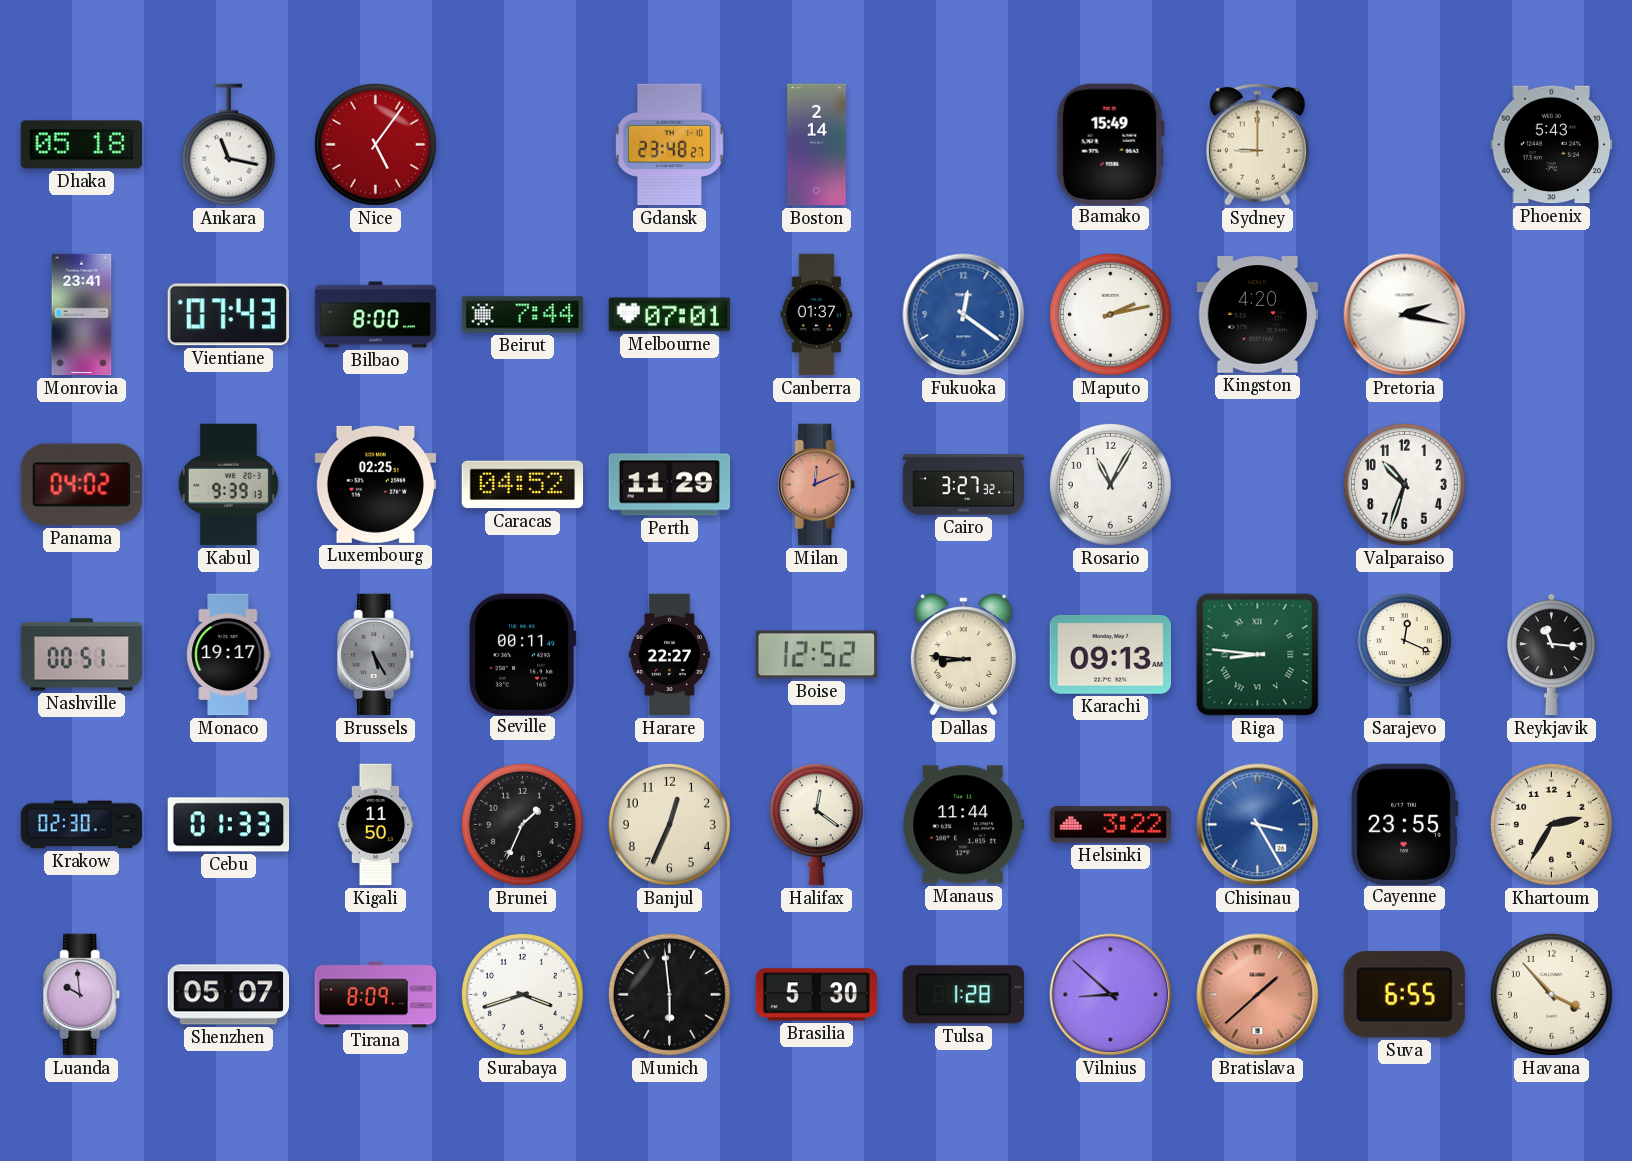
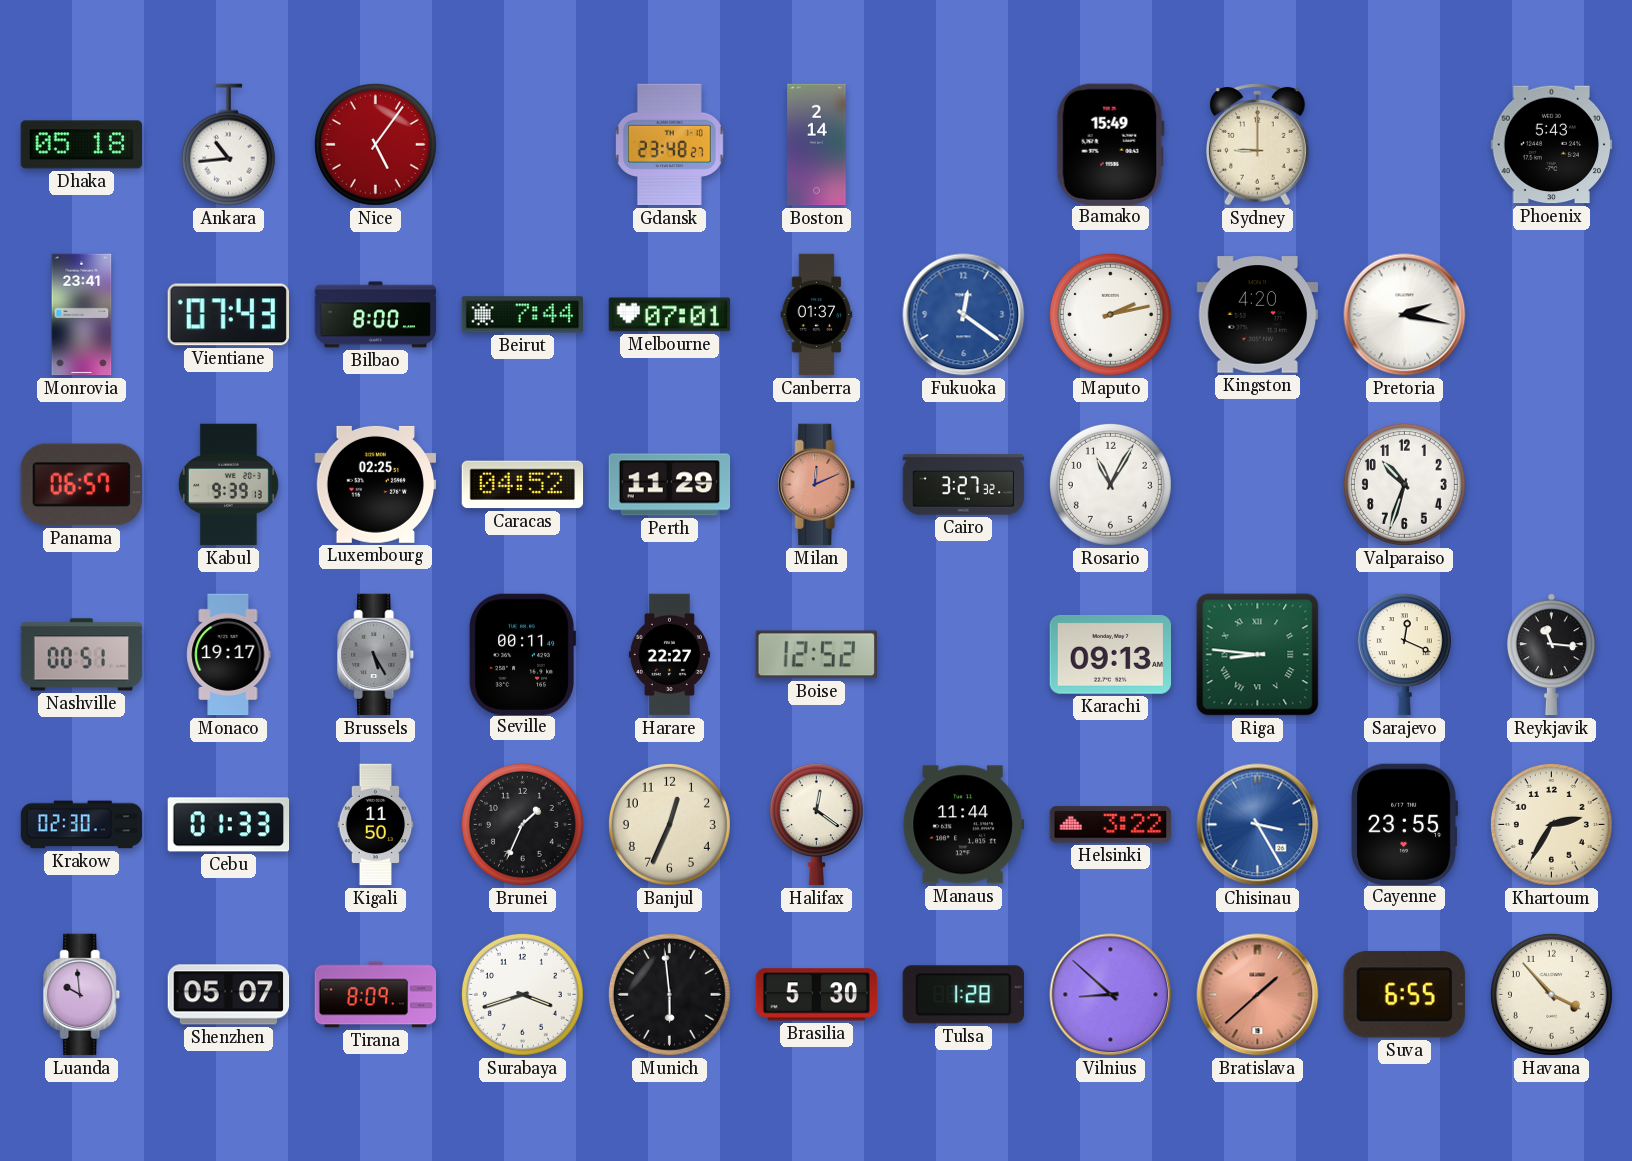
Ankara: 11:17 -> 10:44
Panama: 04:02 -> 06:57
Dallas: 8:46 -> none
